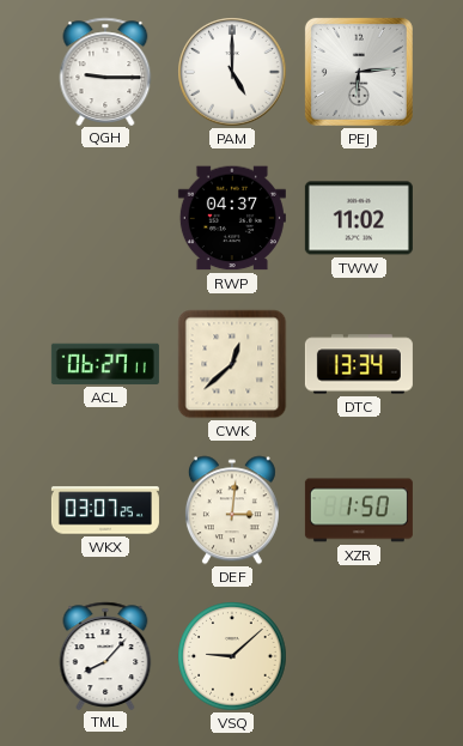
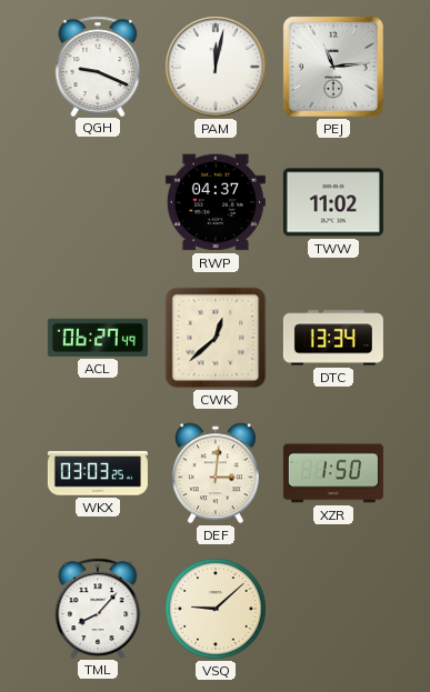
QGH: 9:15 -> 9:19
PAM: 5:00 -> 12:02
PEJ: 6:14 -> 11:14
ACL: 06:27:11 -> 06:27:49
WKX: 03:07 -> 03:03
